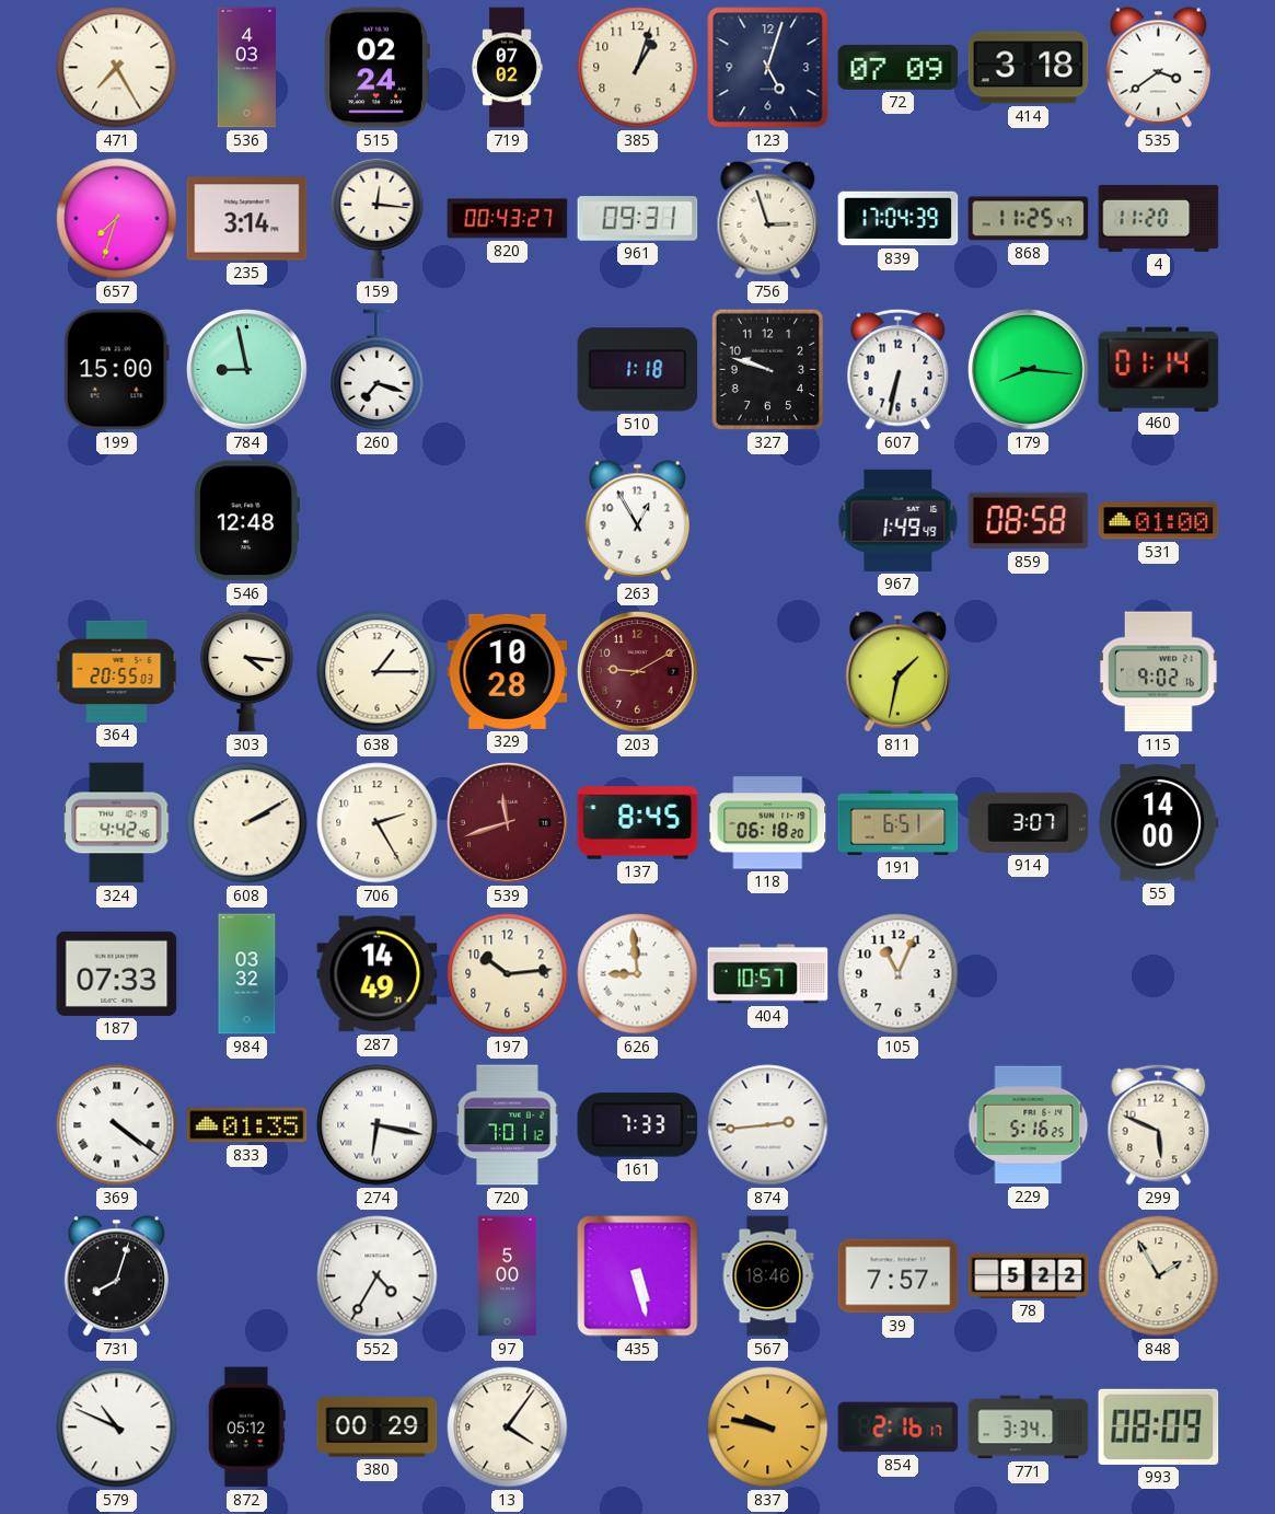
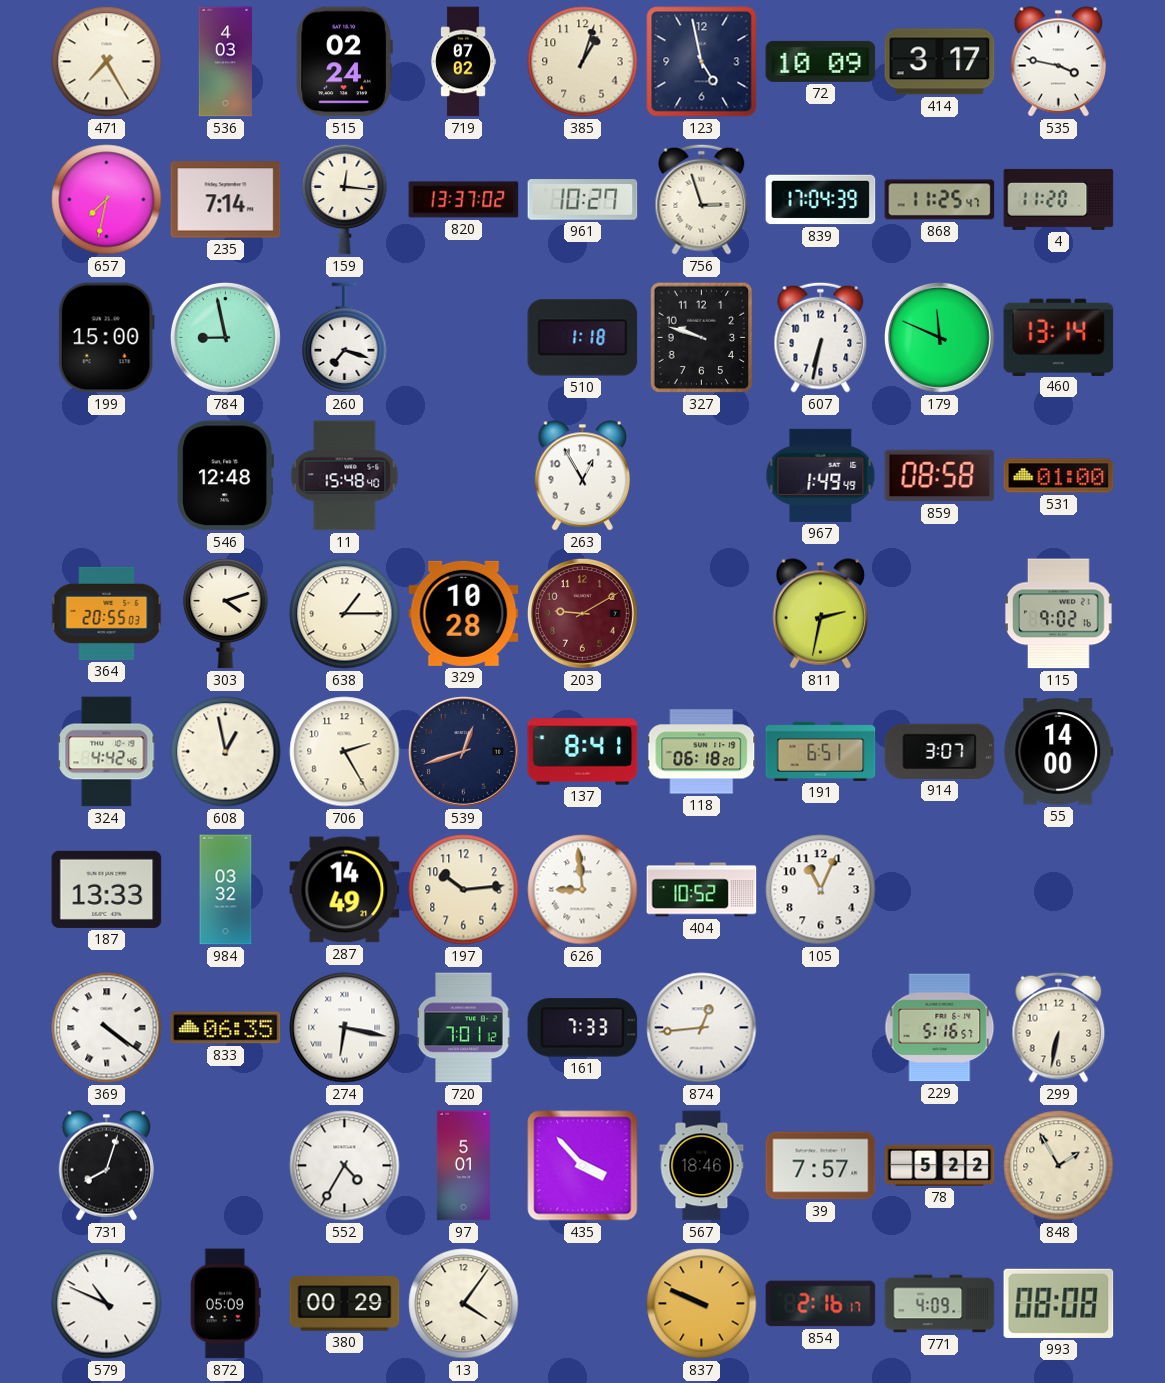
123: 5:03 -> 4:58
72: 07:09 -> 10:09
414: 3:18 -> 3:17
535: 3:39 -> 3:47
657: 7:33 -> 7:32
235: 3:14 -> 7:14
820: 00:43 -> 13:37
961: 09:31 -> 10:27
179: 8:16 -> 11:49
460: 01:14 -> 13:14
11: none -> 15:48
303: 4:16 -> 4:12
811: 1:32 -> 2:32
608: 2:10 -> 12:58
539: 11:42 -> 12:42
539 dial: burgundy -> navy
137: 8:45 -> 8:41
187: 07:33 -> 13:33
404: 10:57 -> 10:52
833: 01:35 -> 06:35
874: 2:44 -> 12:44
229: 5:16:25 -> 5:16:57
299: 5:49 -> 6:32
97: 5:00 -> 5:01
435: 5:28 -> 3:53
872: 05:12 -> 05:09
837: 9:47 -> 9:49
771: 3:34 -> 4:09
993: 08:09 -> 08:08
